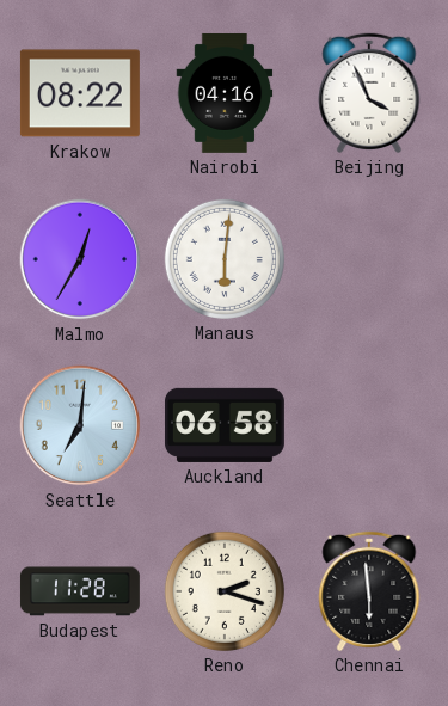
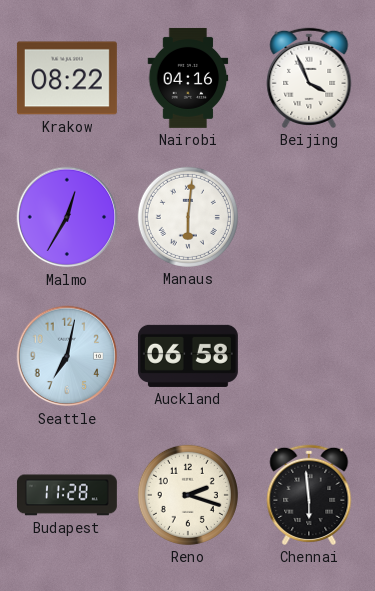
Seattle: 7:01 -> 7:02
